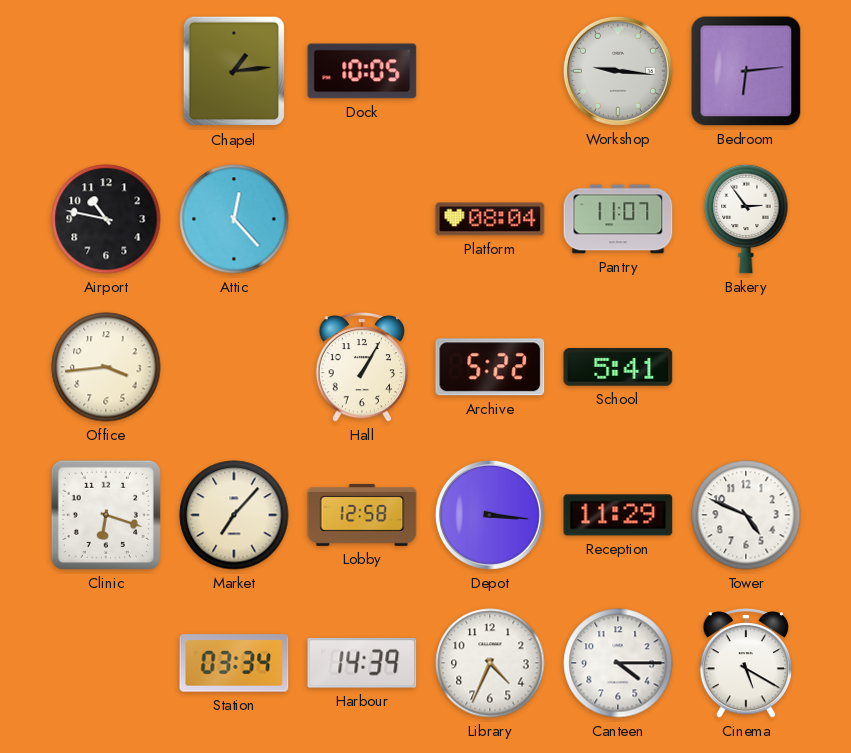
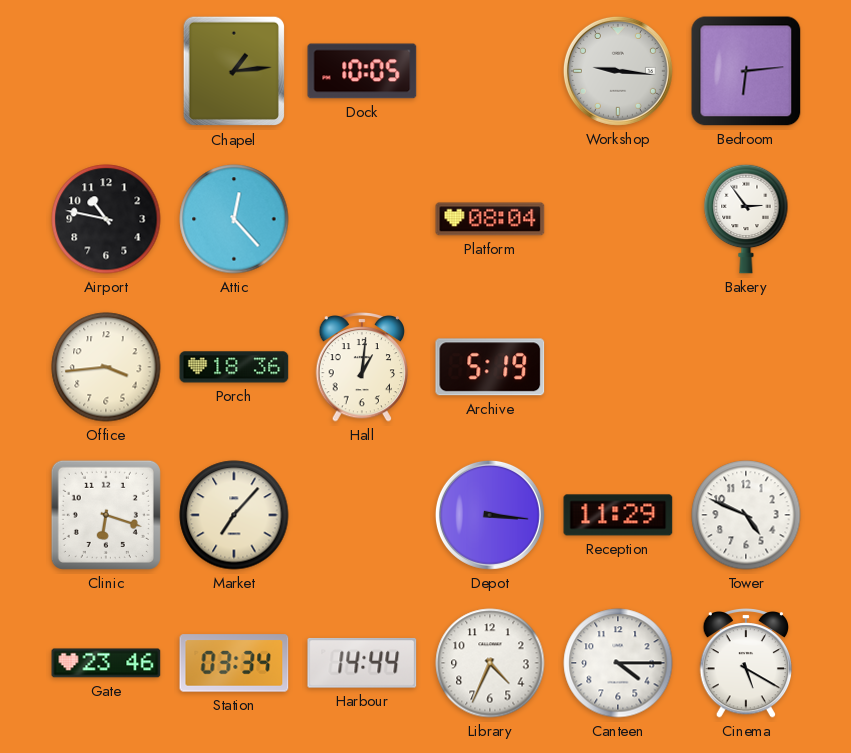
Pantry: 11:07 -> none
Porch: none -> 18:36
Hall: 1:05 -> 1:01
Archive: 5:22 -> 5:19
School: 5:41 -> none
Lobby: 12:58 -> none
Gate: none -> 23:46
Harbour: 14:39 -> 14:44
